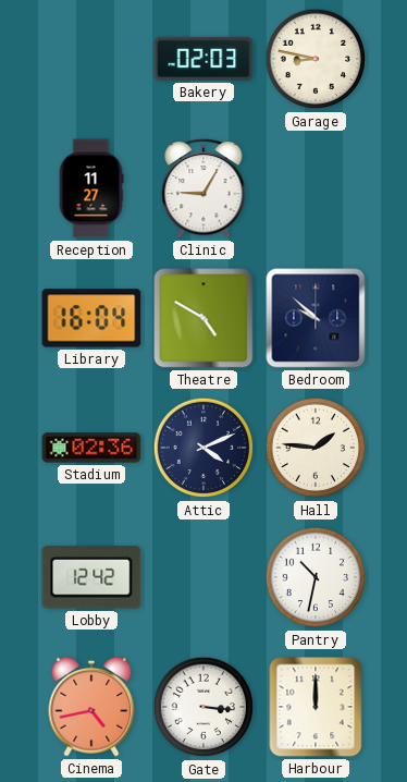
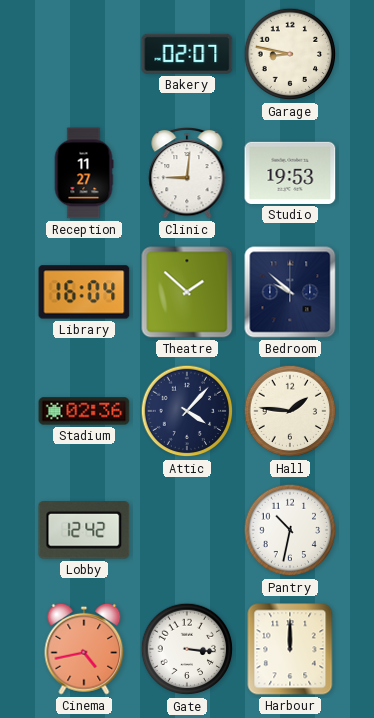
Bakery: 02:03 -> 02:07
Clinic: 9:05 -> 9:01
Studio: none -> 19:53
Theatre: 4:50 -> 1:52
Attic: 4:11 -> 4:07
